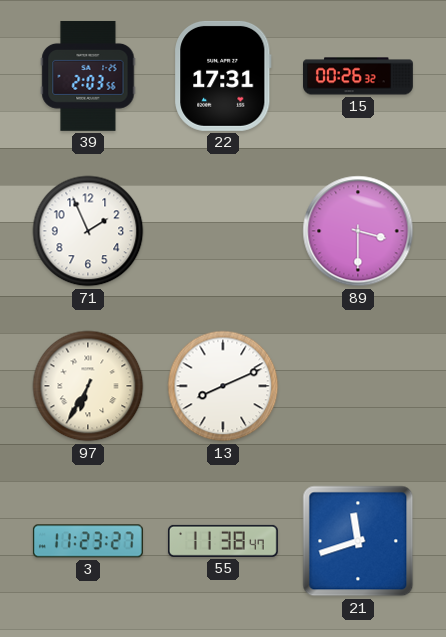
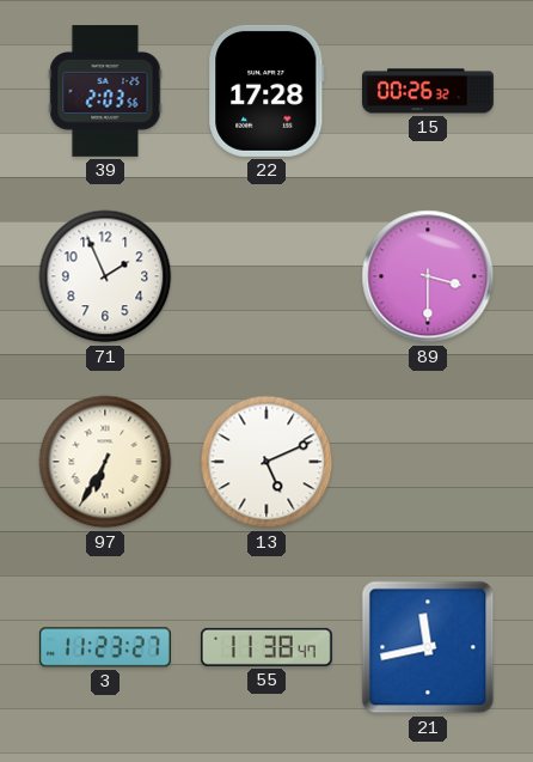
22: 17:31 -> 17:28
13: 8:11 -> 5:11
21: 11:42 -> 11:43
